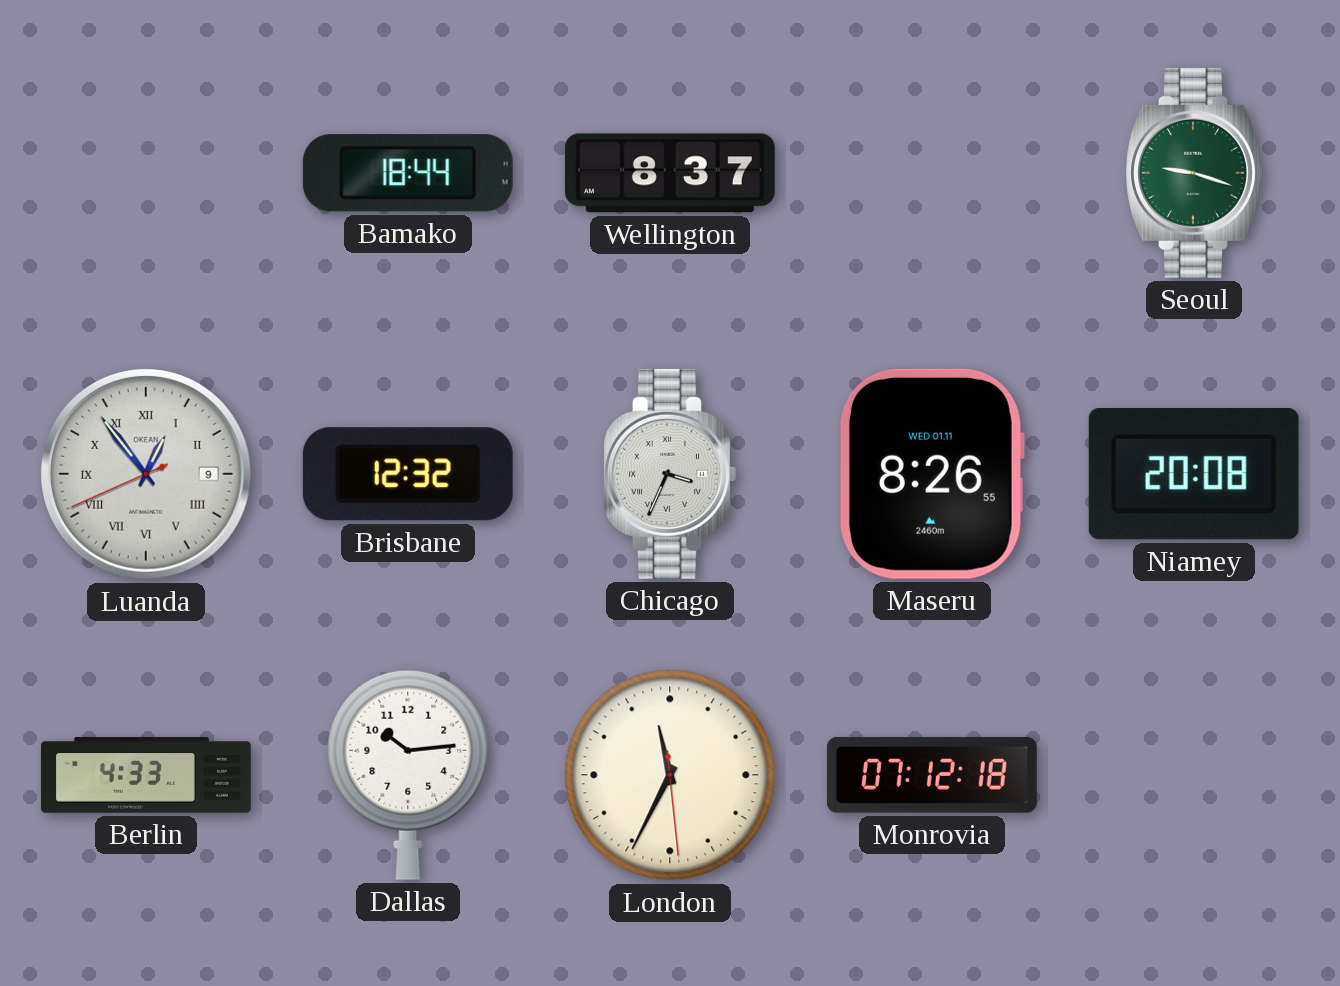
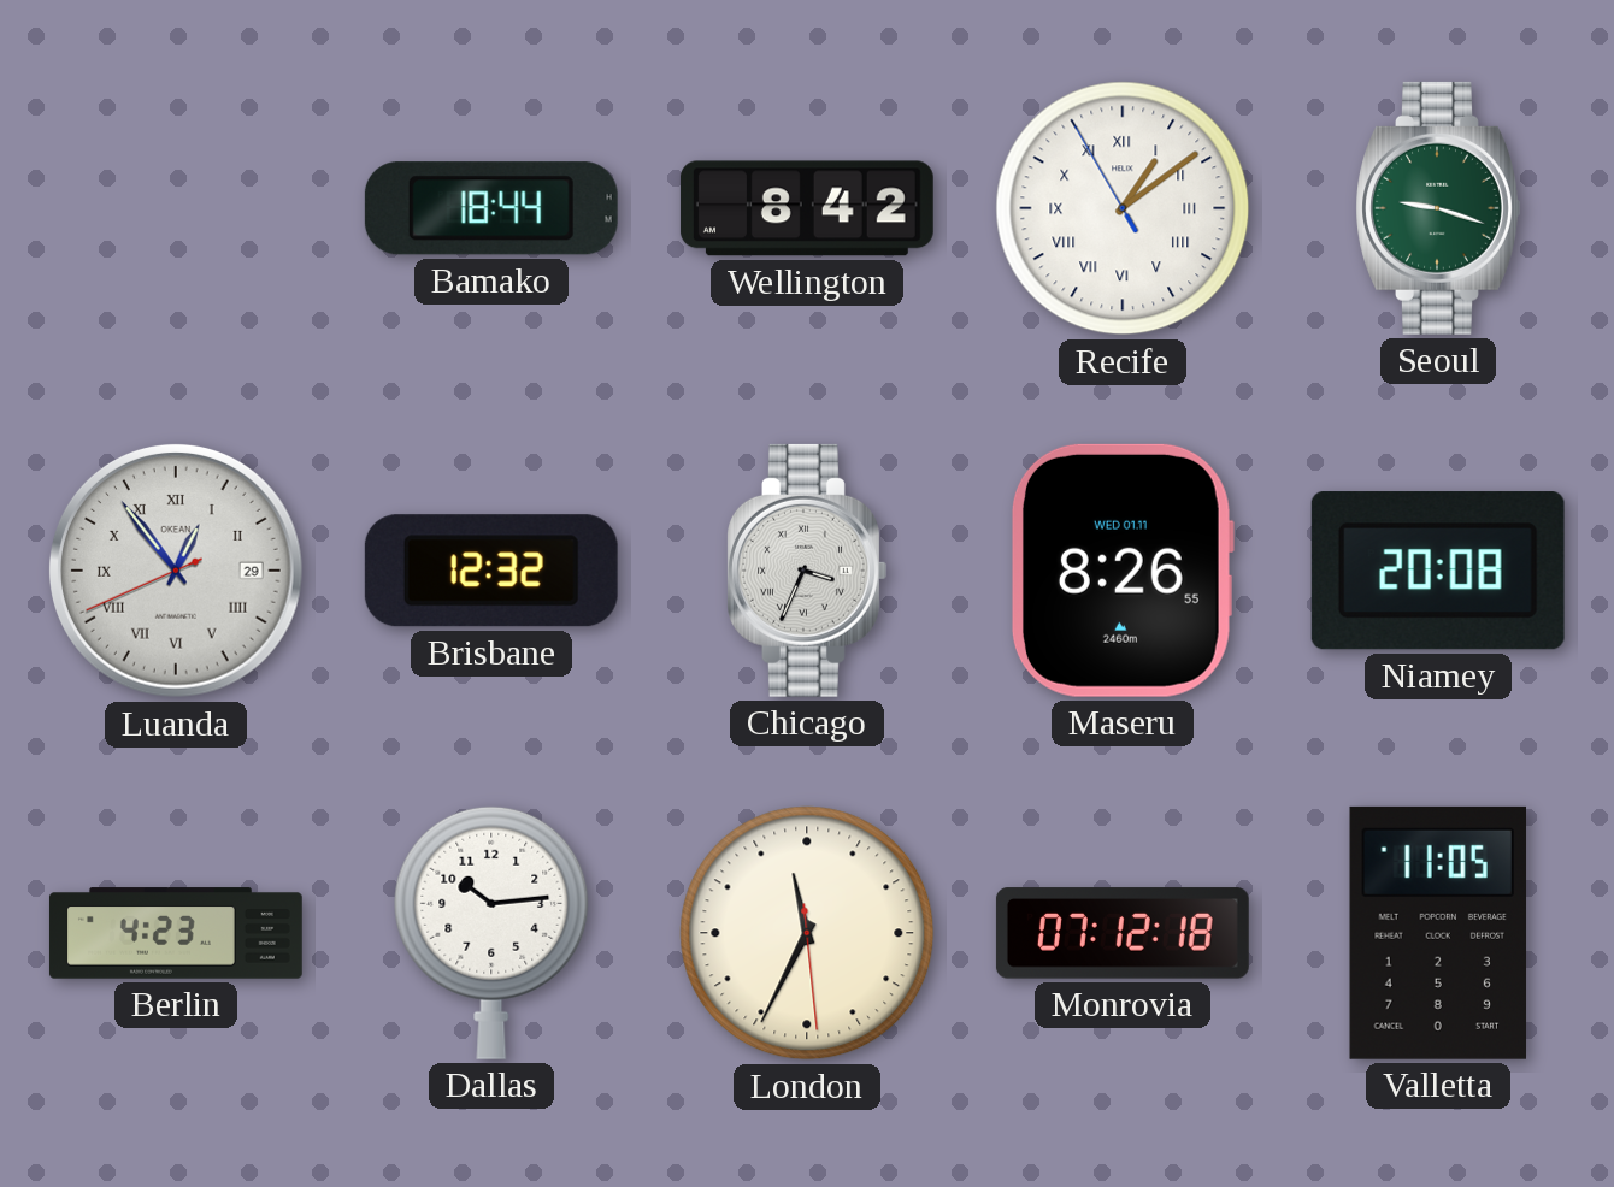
Wellington: 8:37 -> 8:42
Recife: none -> 1:08
Luanda date: 9 -> 29
Berlin: 4:33 -> 4:23
Valletta: none -> 11:05
